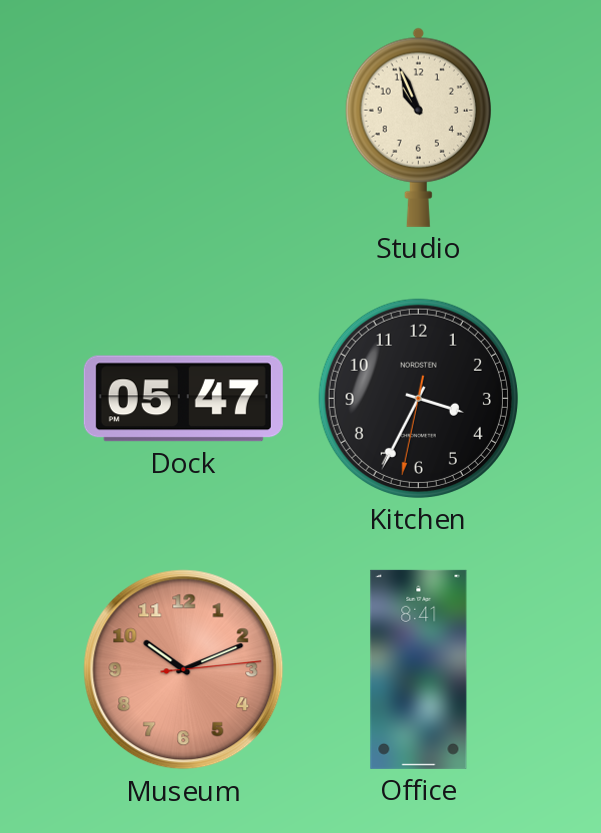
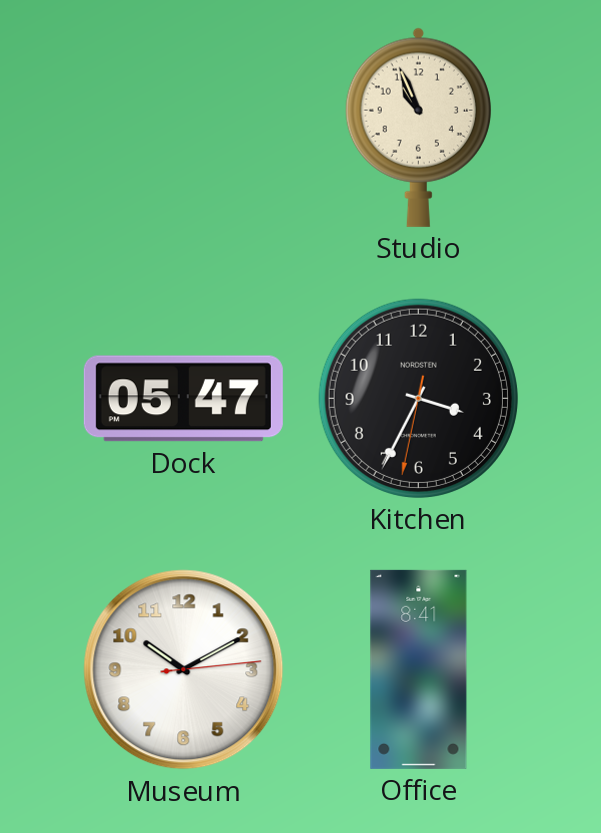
Museum: 10:11 -> 10:10
Museum dial: salmon -> white
